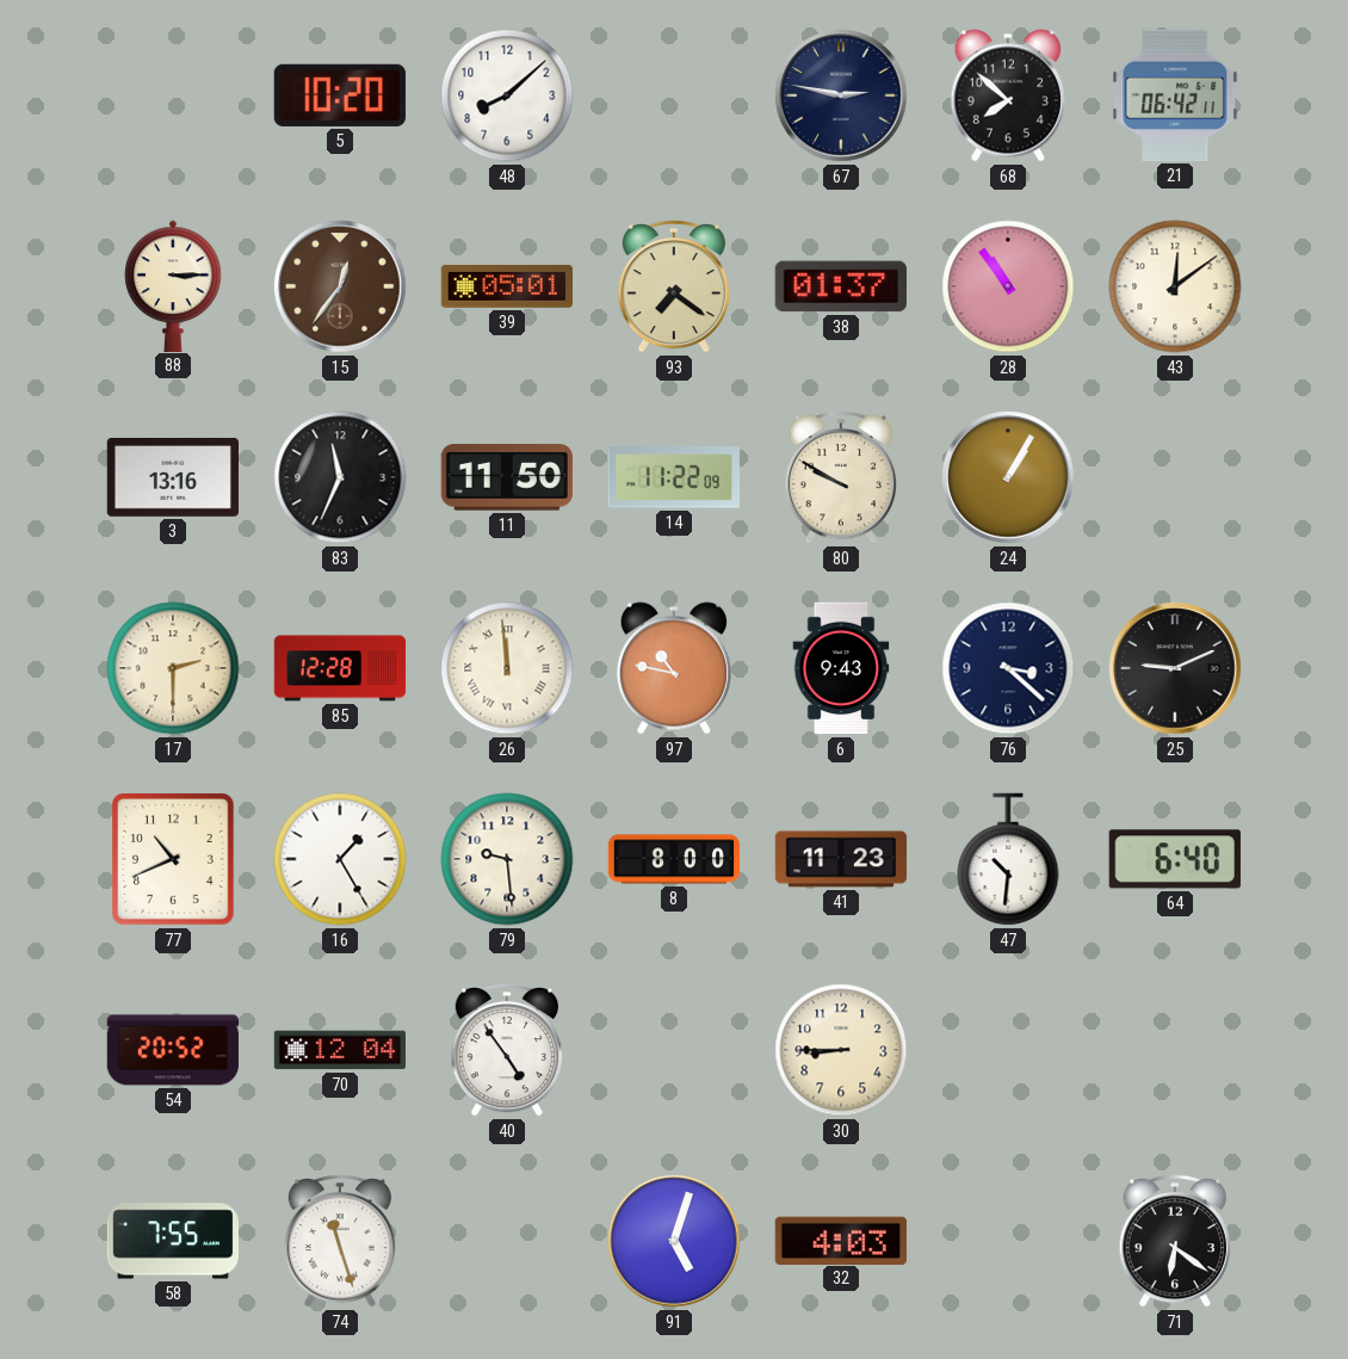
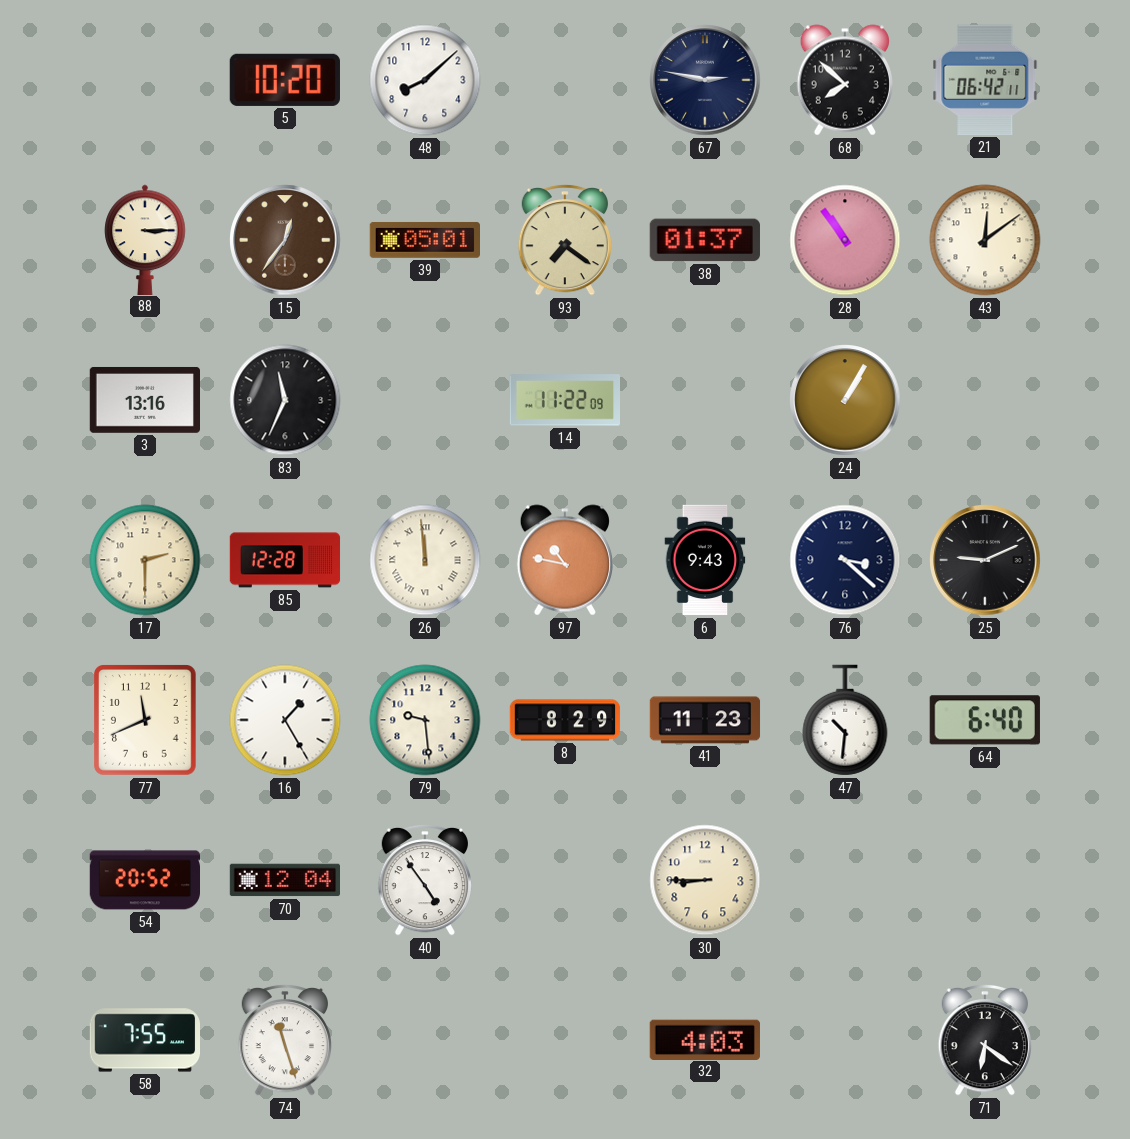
11: 11:50 -> none
80: 9:50 -> none
77: 10:41 -> 11:41
8: 8:00 -> 8:29
91: 5:03 -> none
